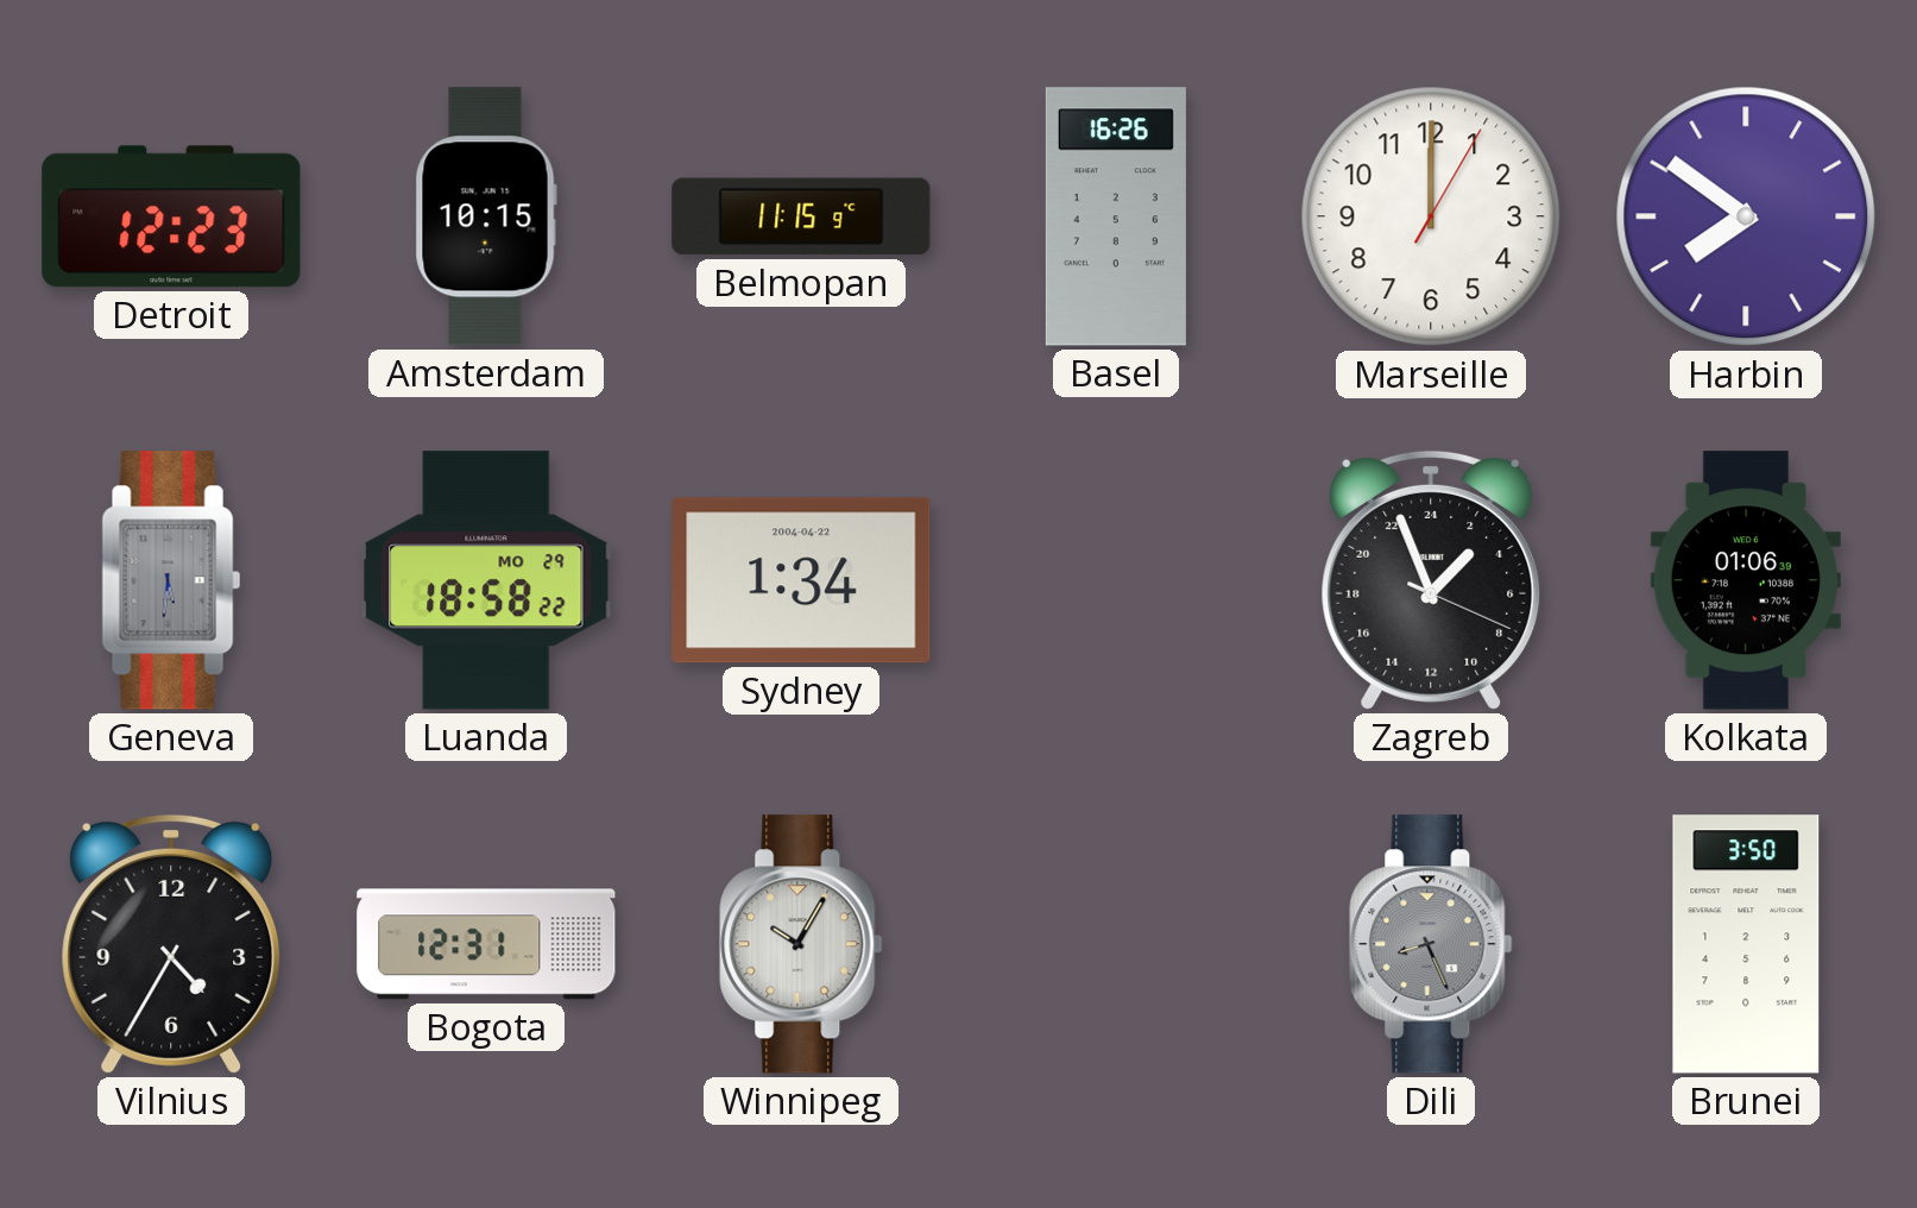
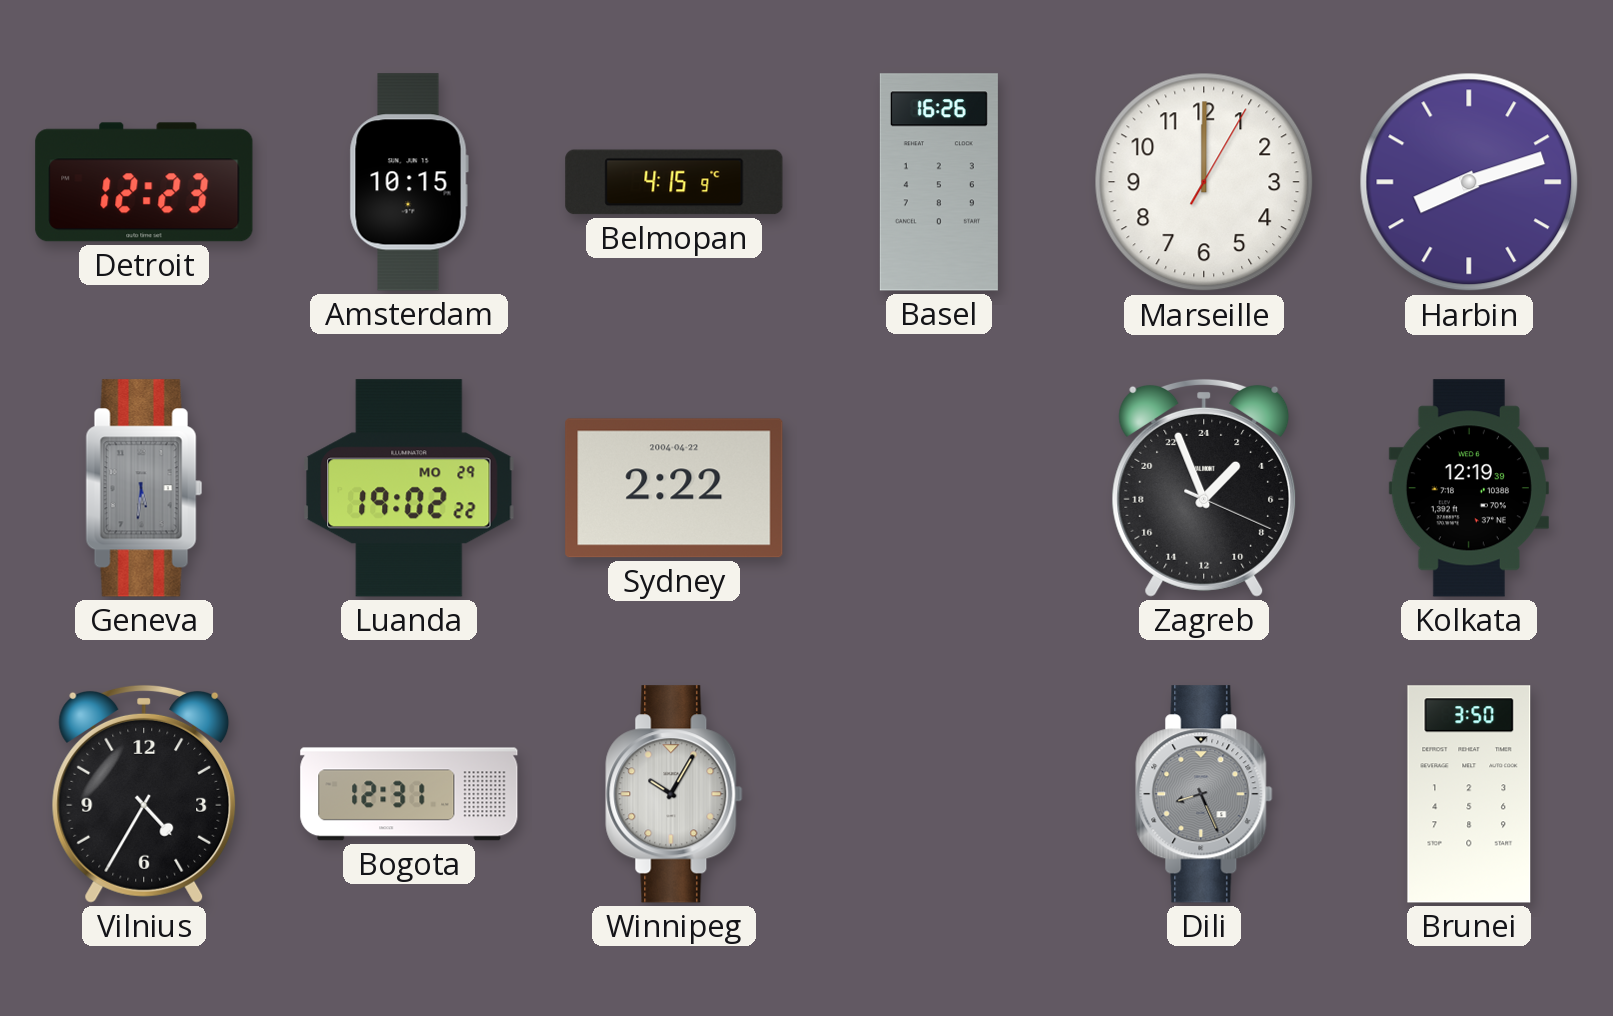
Belmopan: 11:15 -> 4:15
Harbin: 7:51 -> 8:12
Luanda: 18:58 -> 19:02
Sydney: 1:34 -> 2:22
Kolkata: 01:06 -> 12:19
